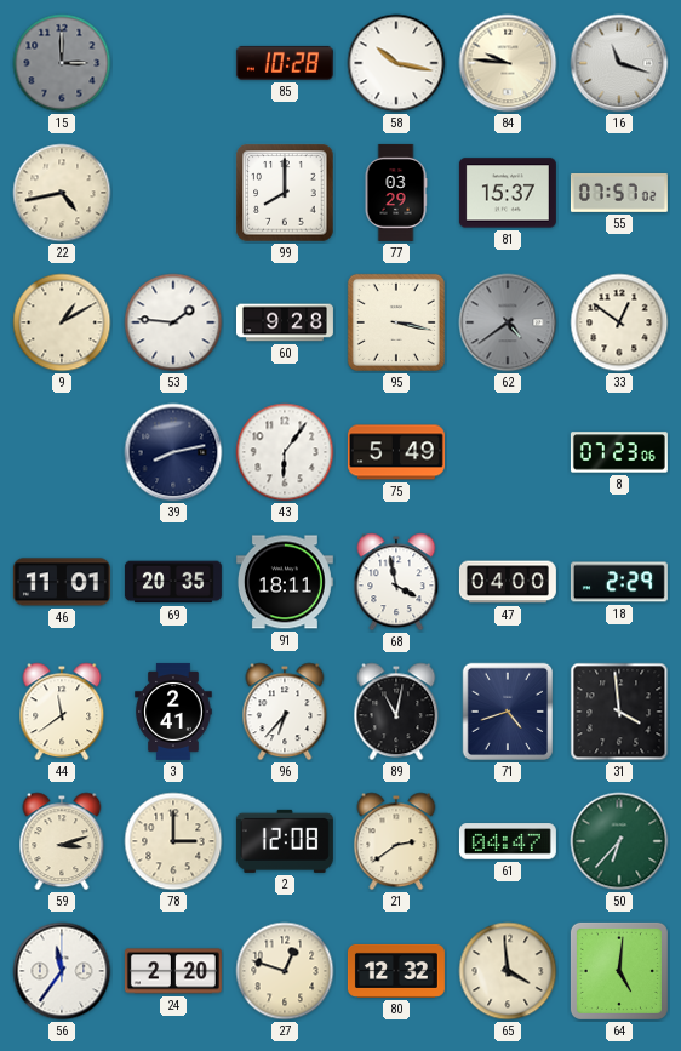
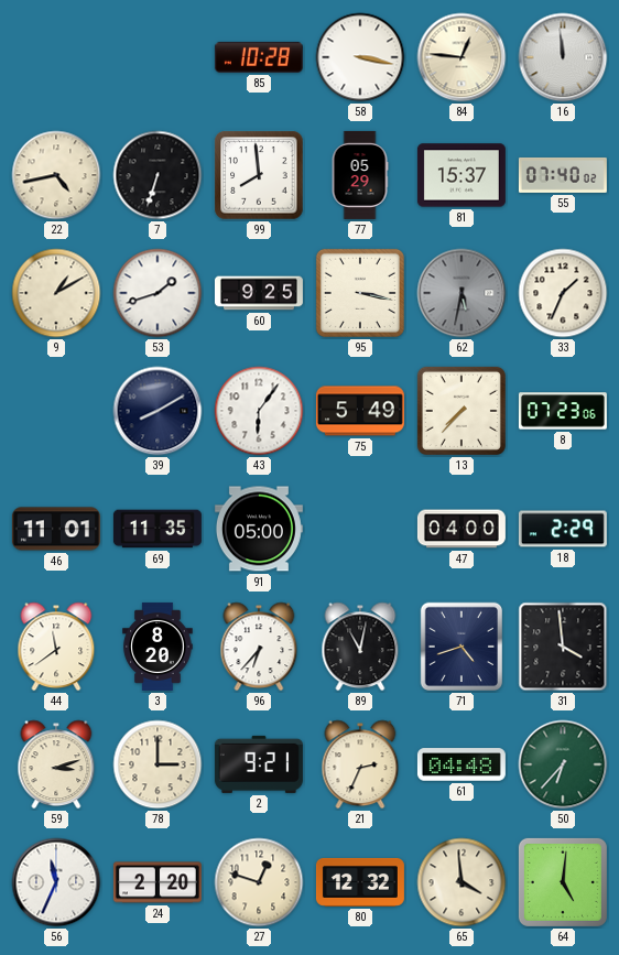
15: 3:00 -> none
58: 10:17 -> 3:17
84: 9:46 -> 12:46
16: 11:18 -> 11:59
7: none -> 6:33
99: 8:00 -> 7:59
77: 03:29 -> 05:29
55: 07:57 -> 07:40
53: 1:46 -> 1:42
60: 9:28 -> 9:25
62: 4:39 -> 5:32
33: 12:51 -> 1:34
39: 8:13 -> 8:10
13: none -> 7:37
69: 20:35 -> 11:35
91: 18:11 -> 05:00
68: 3:58 -> none
3: 2:41 -> 8:20
2: 12:08 -> 9:21
21: 2:39 -> 2:34
61: 04:47 -> 04:48
56: 11:36 -> 11:34
